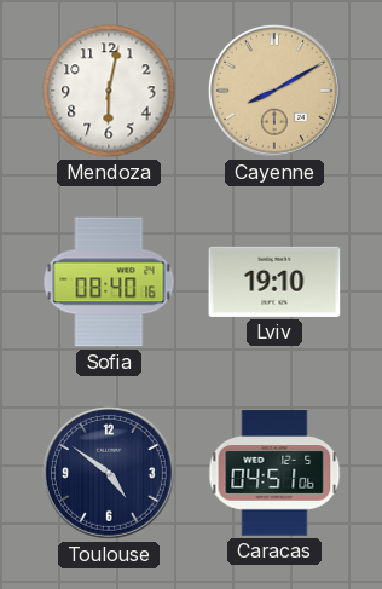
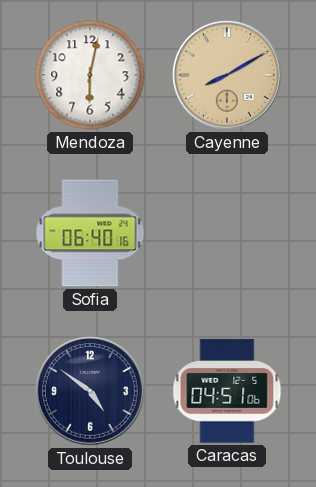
Sofia: 08:40 -> 06:40
Lviv: 19:10 -> none
